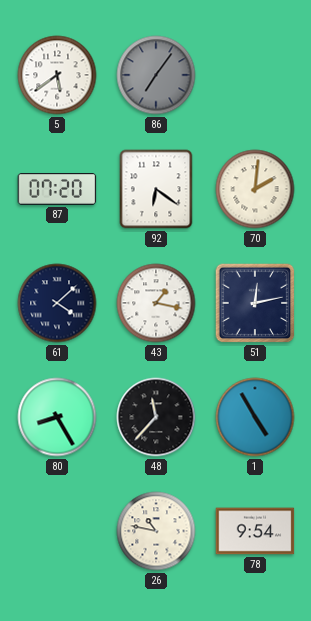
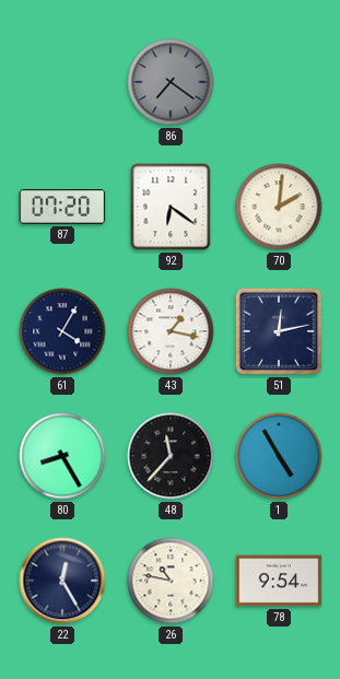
5: 5:39 -> none
86: 7:06 -> 7:21
61: 4:08 -> 4:05
22: none -> 12:25
